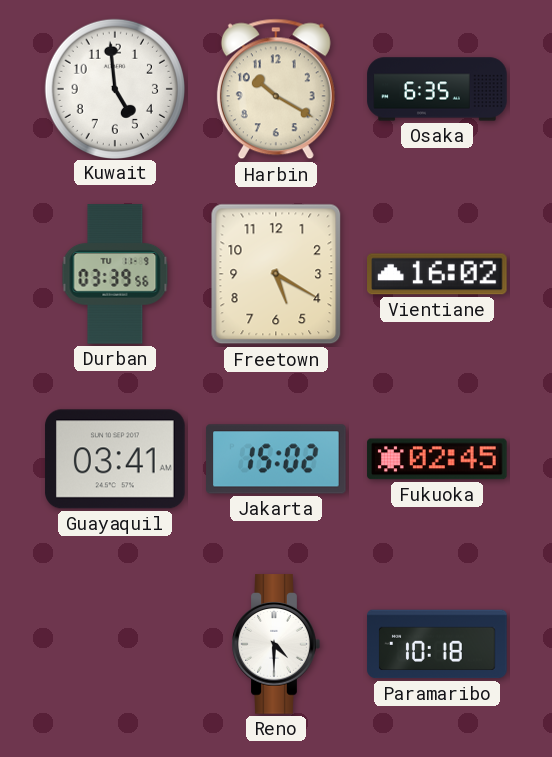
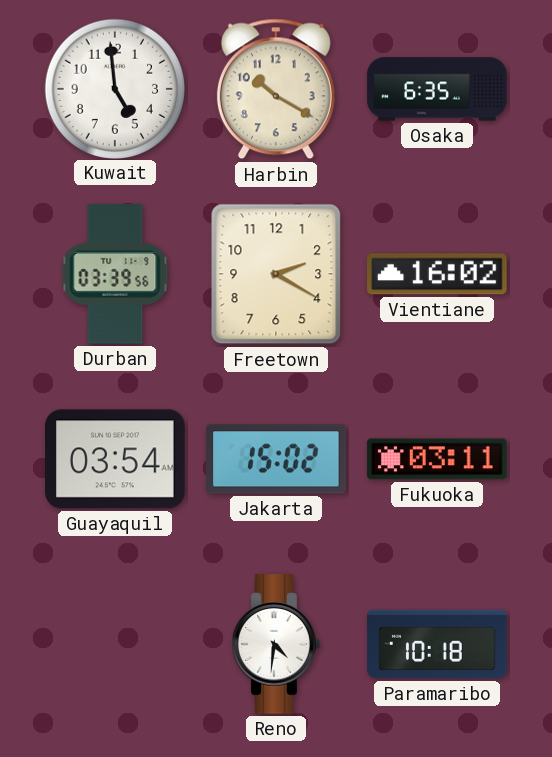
Freetown: 5:20 -> 2:20
Guayaquil: 03:41 -> 03:54
Fukuoka: 02:45 -> 03:11
Reno: 4:30 -> 4:31
